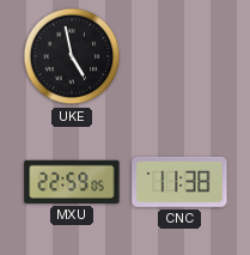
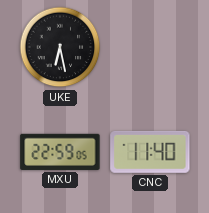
UKE: 4:58 -> 6:28
CNC: 11:38 -> 11:40
